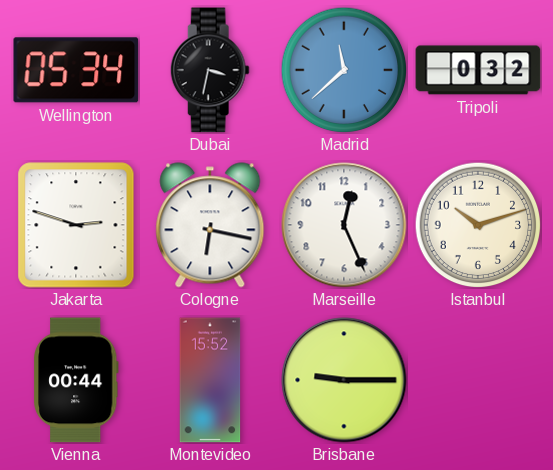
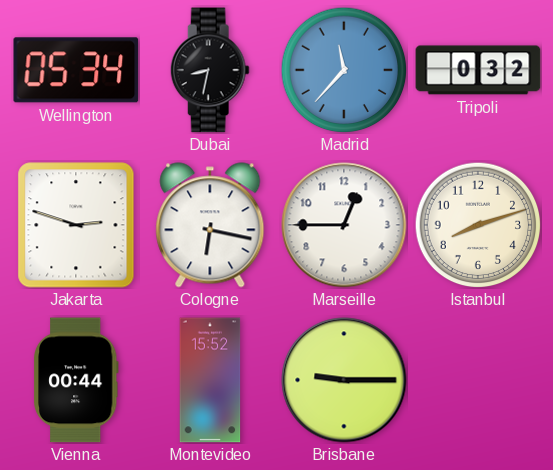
Dubai: 3:32 -> 8:32
Madrid: 11:38 -> 11:37
Marseille: 12:26 -> 12:45
Istanbul: 10:12 -> 8:12
